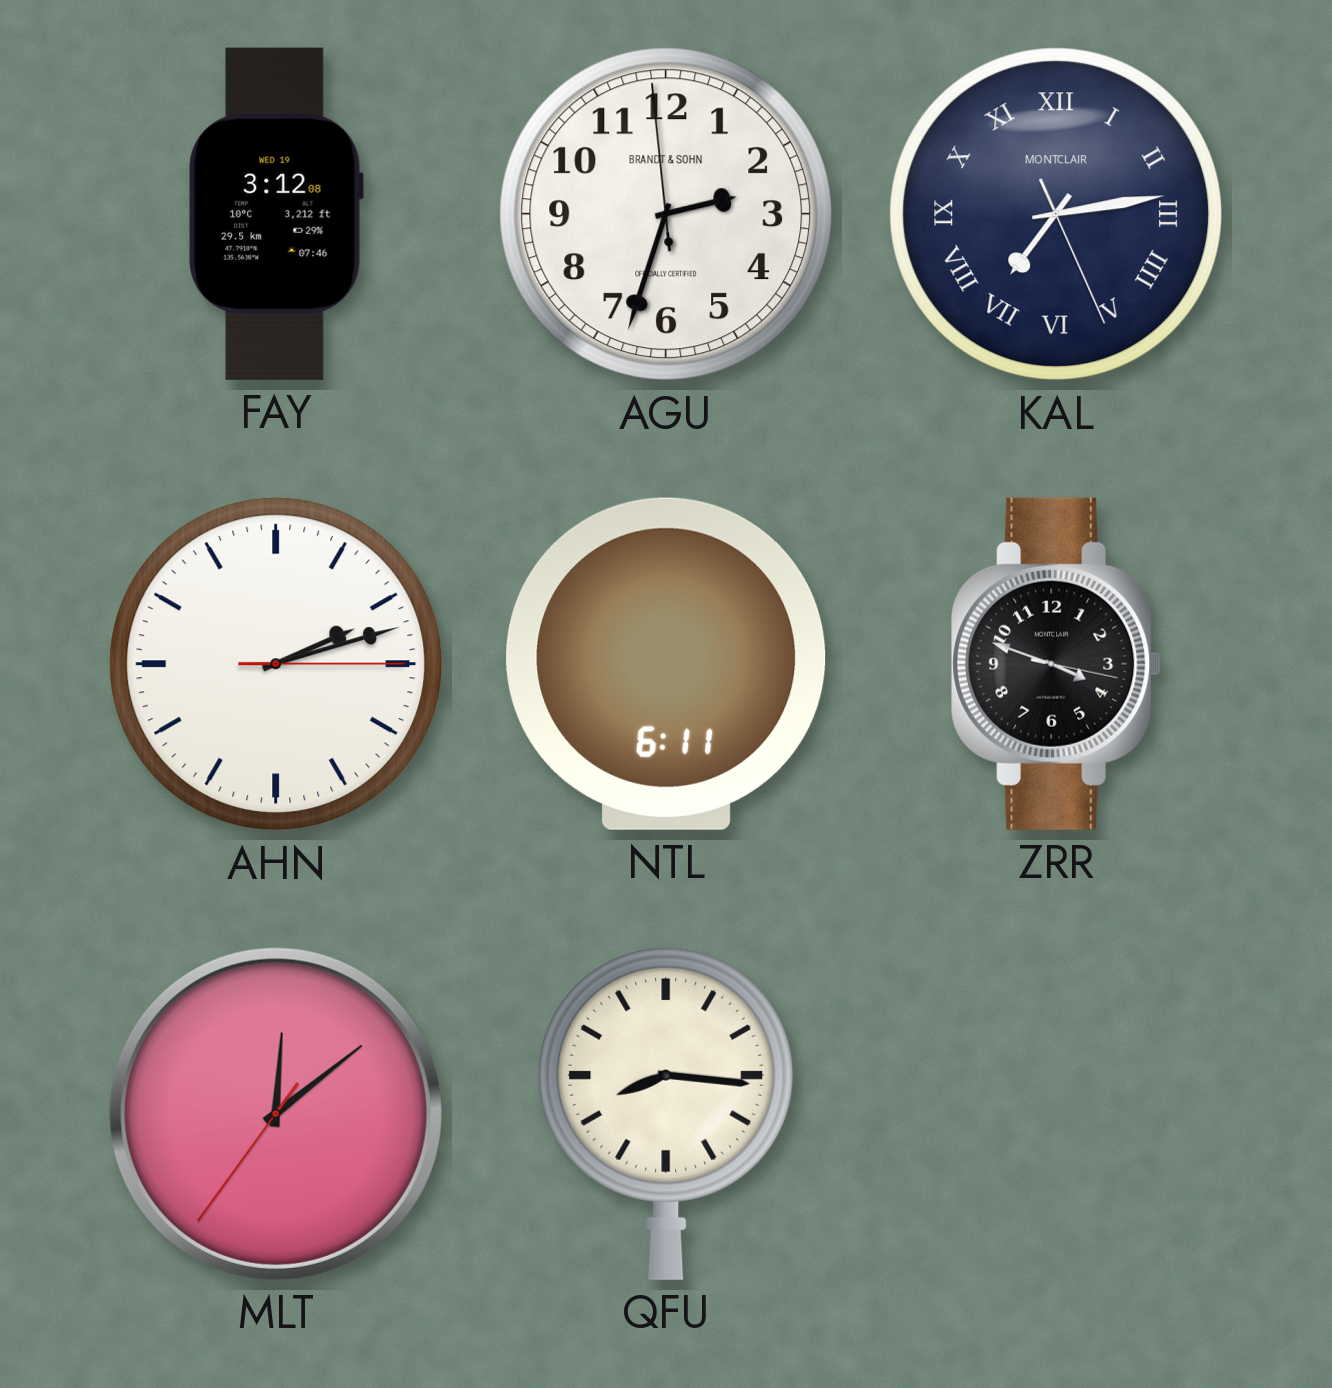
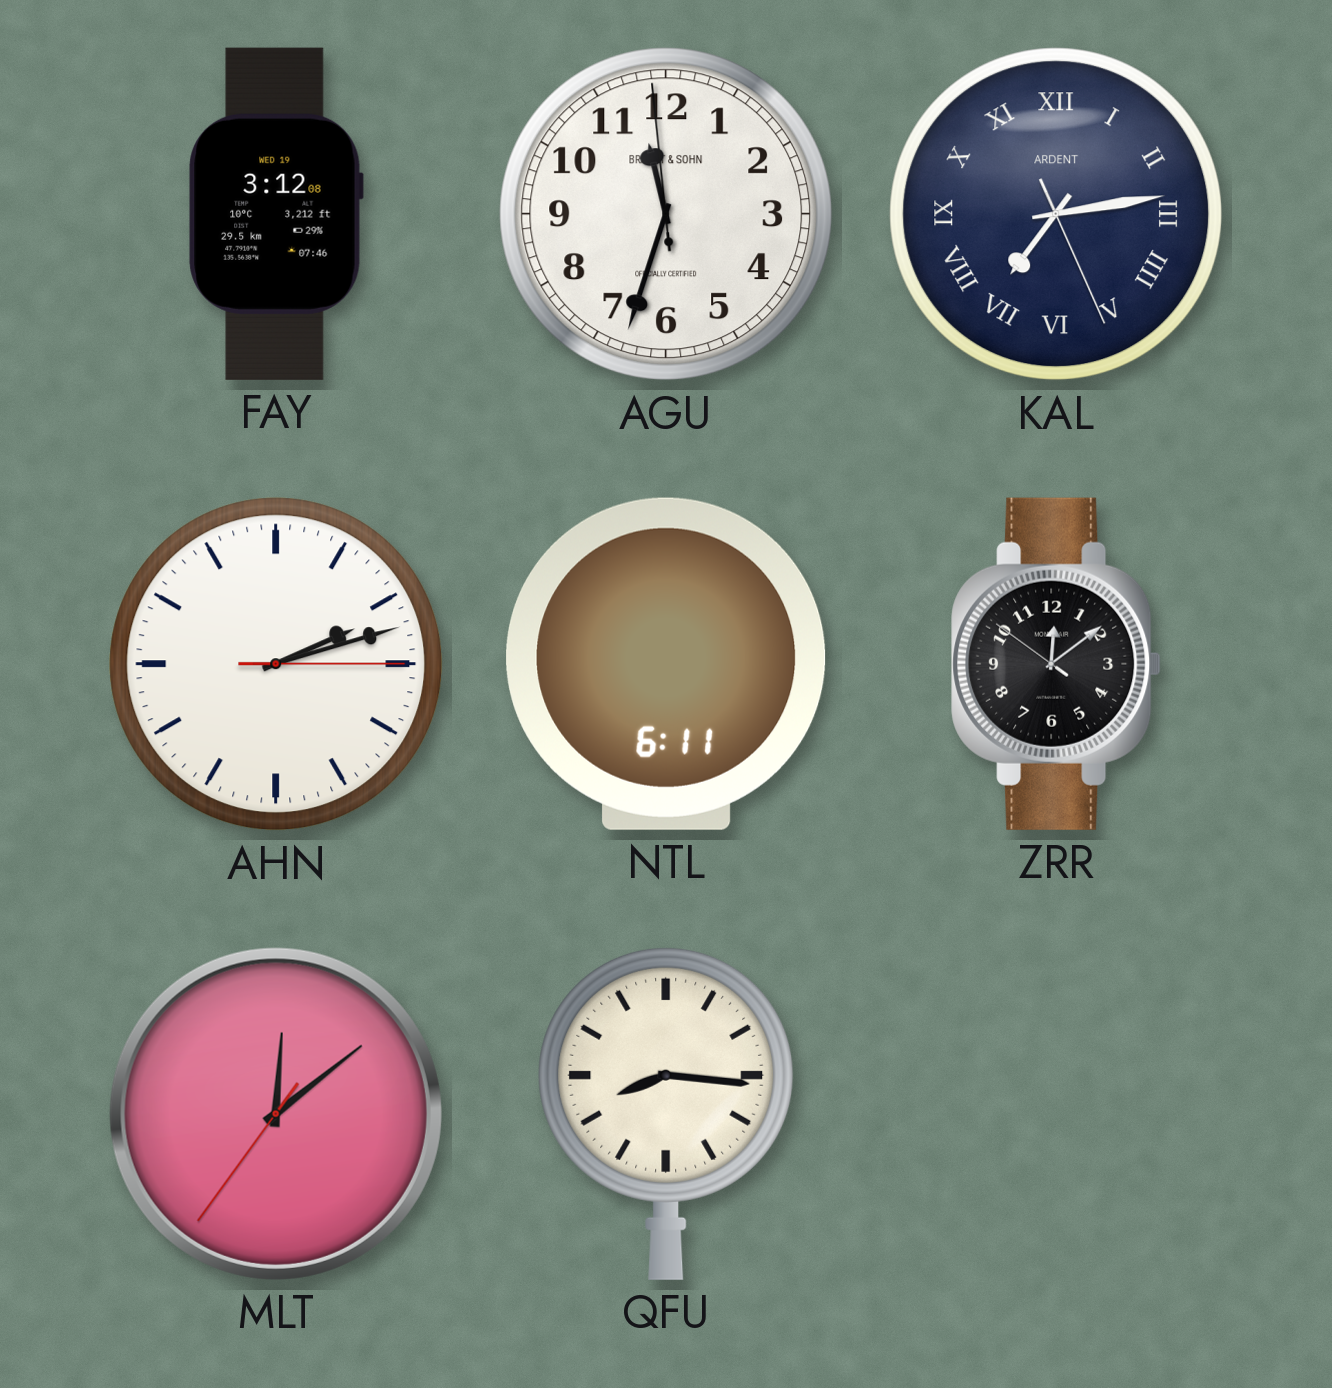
AGU: 2:32 -> 11:32
KAL brand: MONTCLAIR -> ARDENT
ZRR: 3:48 -> 12:08
